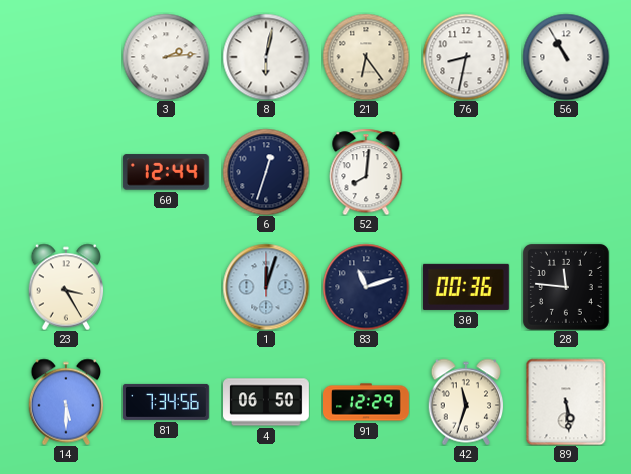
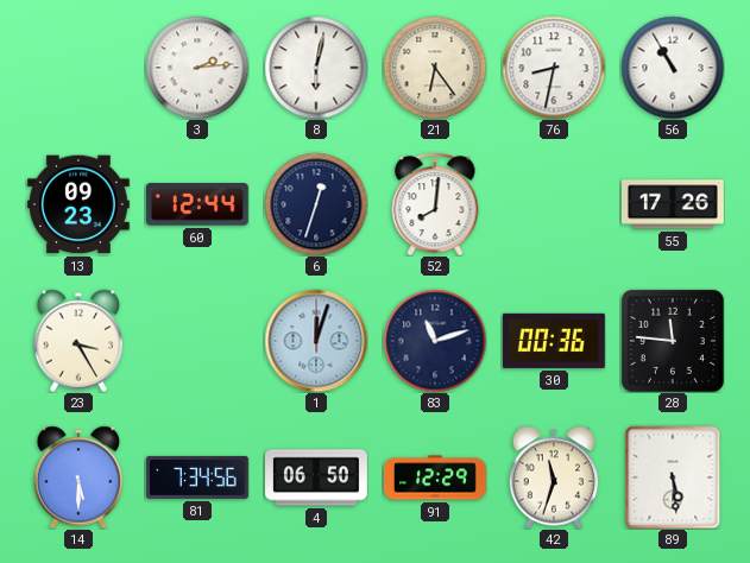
13: none -> 09:23
55: none -> 17:26
